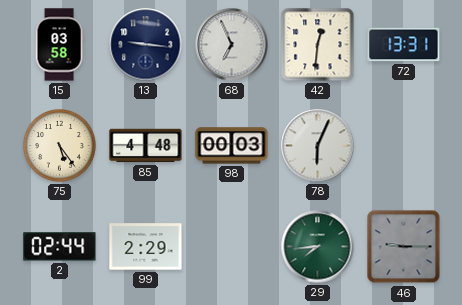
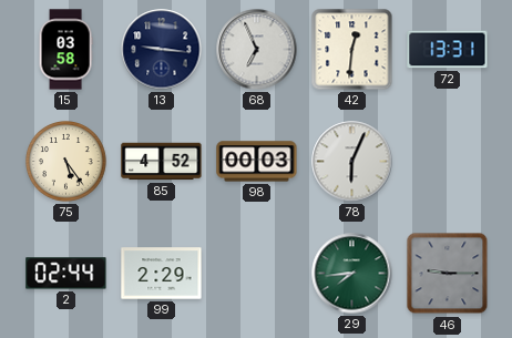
85: 4:48 -> 4:52
